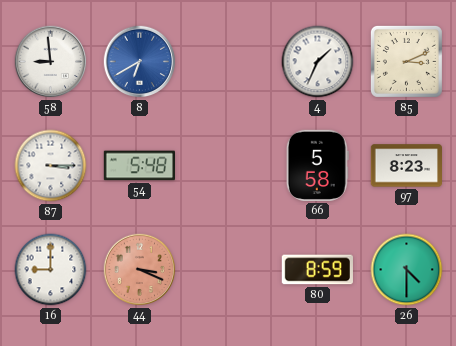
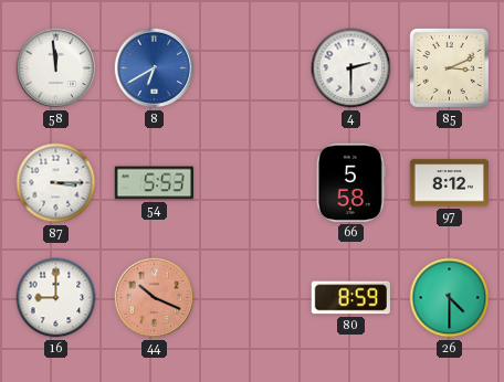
58: 8:59 -> 11:59
4: 1:34 -> 2:30
54: 5:48 -> 5:53
97: 8:23 -> 8:12
44: 3:19 -> 10:19
